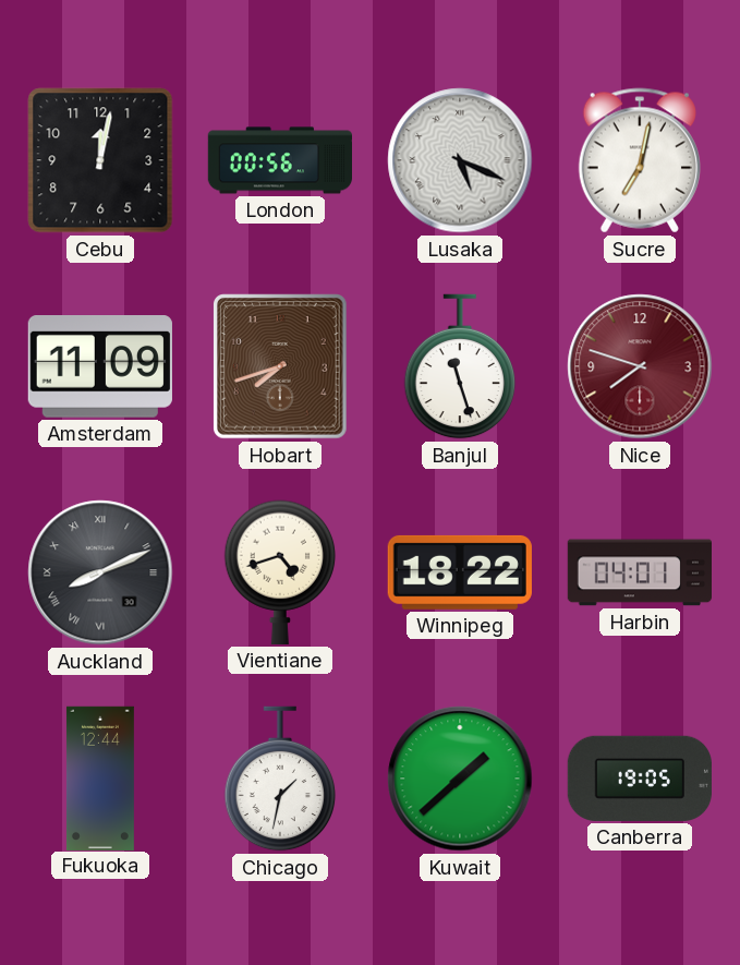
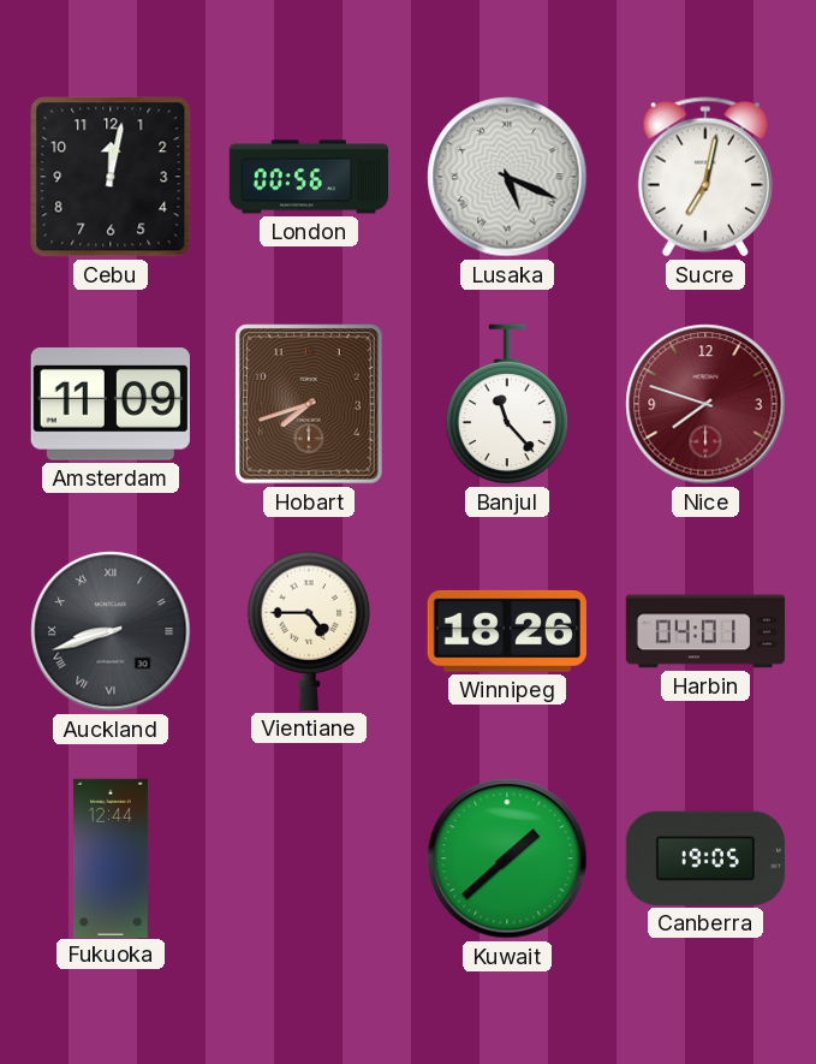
Banjul: 11:27 -> 11:23
Auckland: 8:11 -> 8:42
Vientiane: 4:42 -> 4:45
Winnipeg: 18:22 -> 18:26
Chicago: 1:32 -> none
